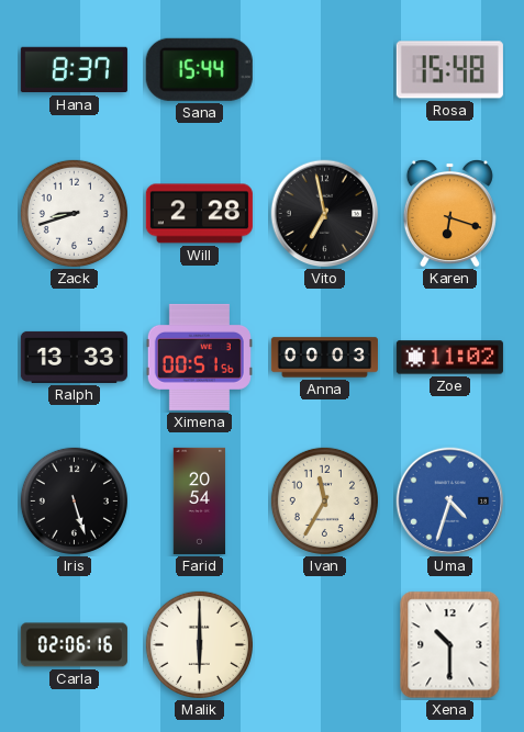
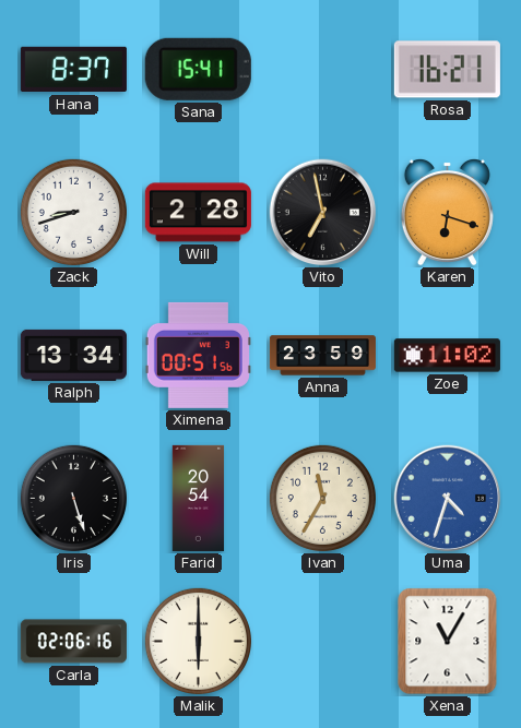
Sana: 15:44 -> 15:41
Rosa: 15:48 -> 16:21
Ralph: 13:33 -> 13:34
Anna: 00:03 -> 23:59
Xena: 10:30 -> 11:05
